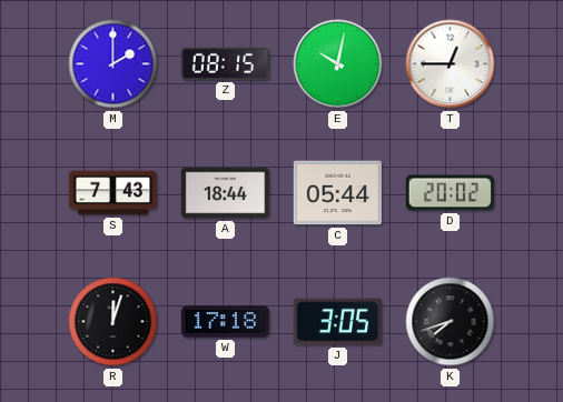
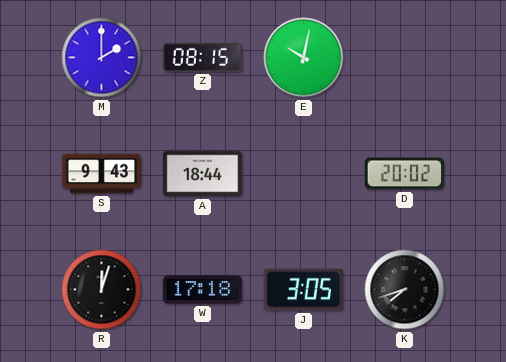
T: 12:45 -> none
S: 7:43 -> 9:43
C: 05:44 -> none
